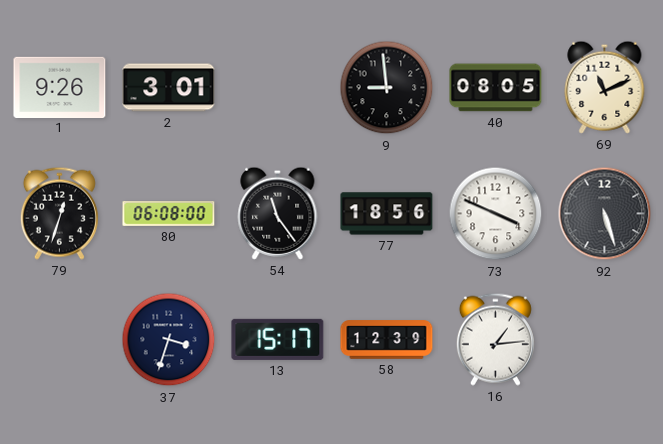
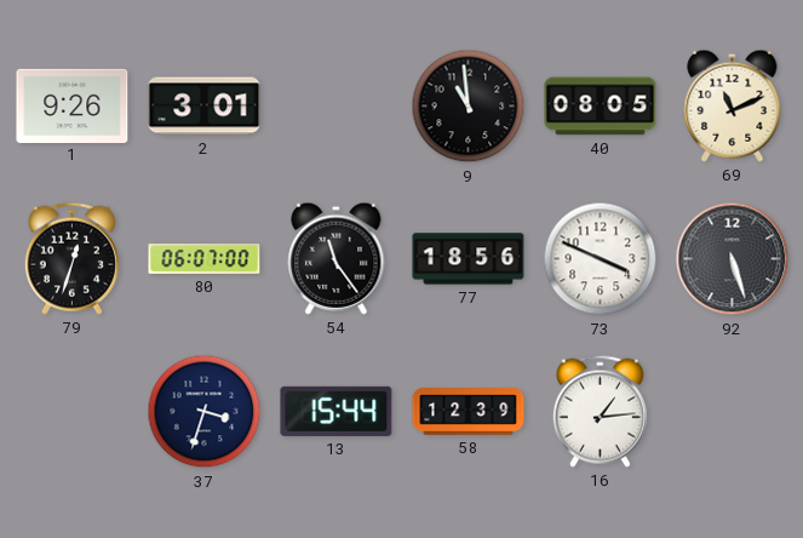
9: 8:59 -> 10:59
80: 06:08 -> 06:07
13: 15:17 -> 15:44
